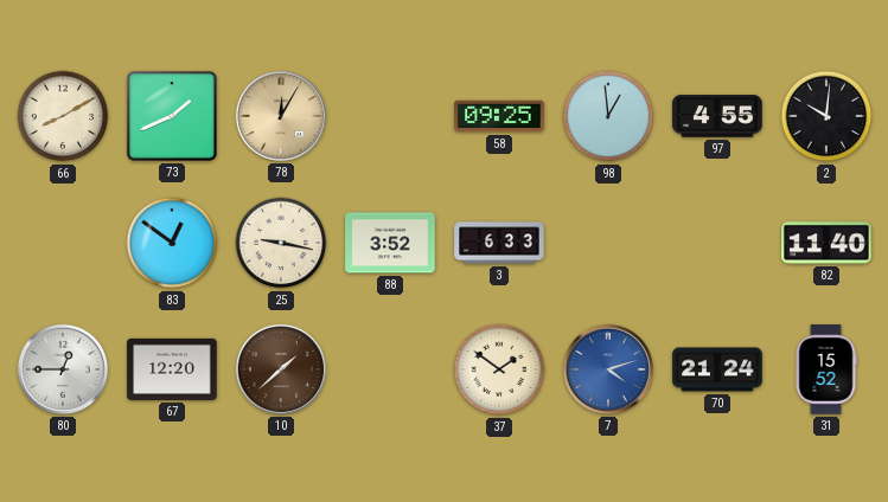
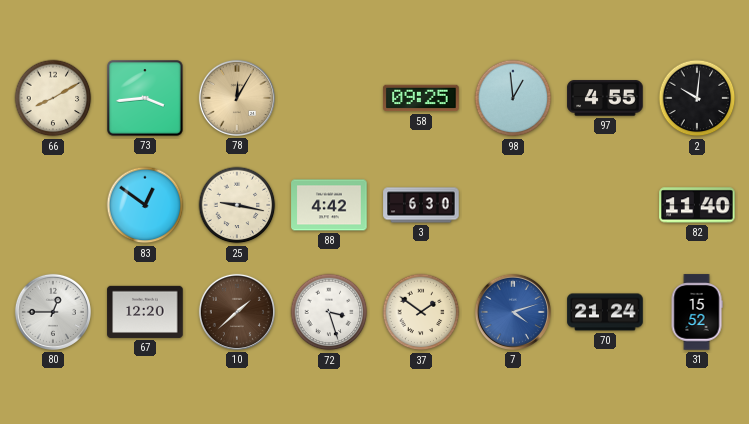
73: 1:41 -> 3:44
88: 3:52 -> 4:42
3: 6:33 -> 6:30
72: none -> 3:27
